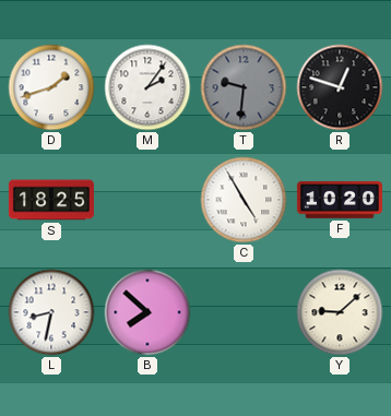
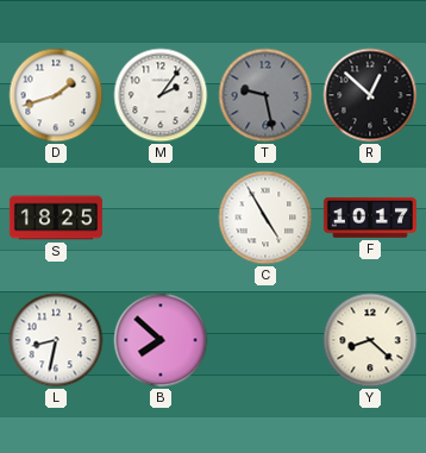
T: 9:31 -> 9:28
R: 12:48 -> 12:52
F: 10:20 -> 10:17
Y: 9:08 -> 8:22
